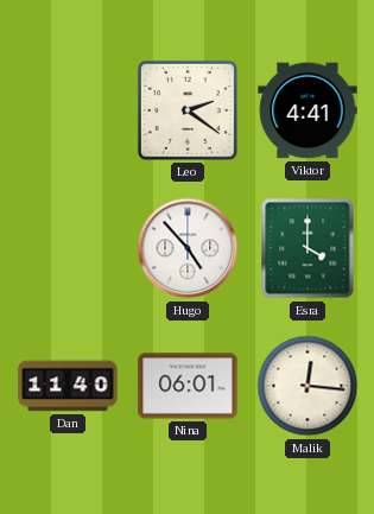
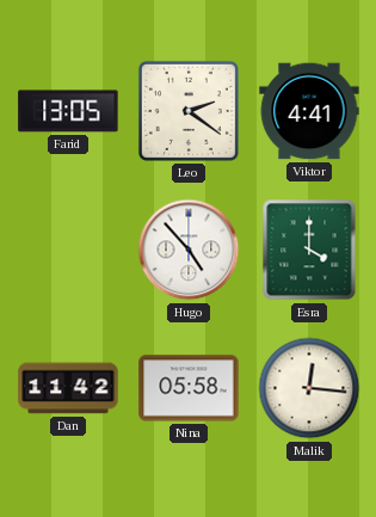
Farid: none -> 13:05
Dan: 11:40 -> 11:42
Nina: 06:01 -> 05:58
